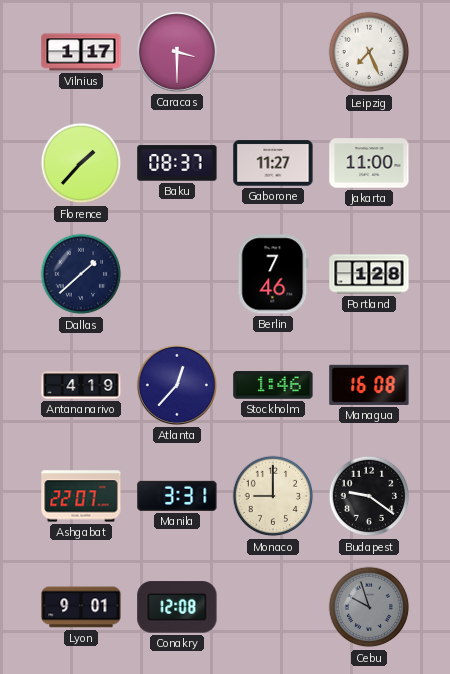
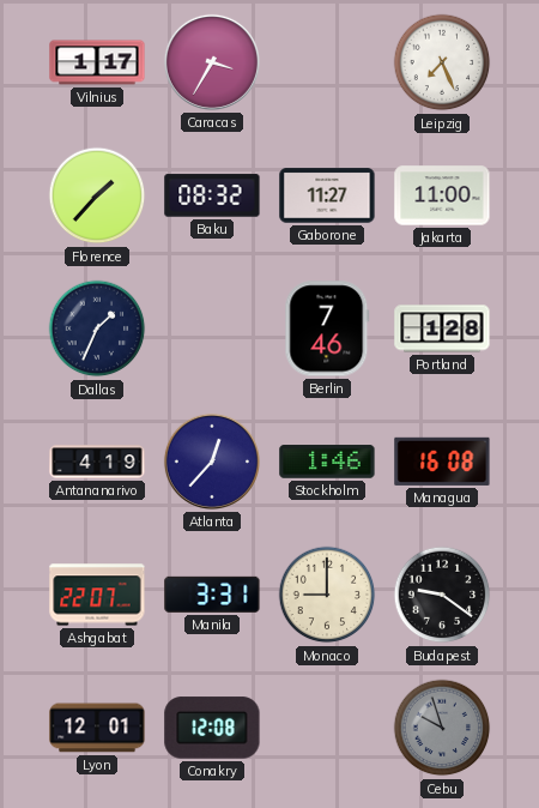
Caracas: 3:30 -> 3:35
Baku: 08:37 -> 08:32
Dallas: 1:38 -> 1:34
Lyon: 9:01 -> 12:01
